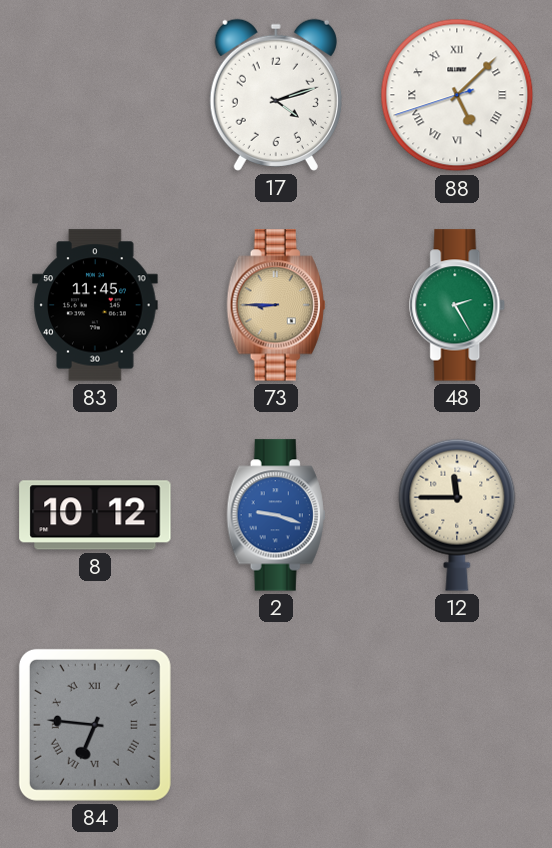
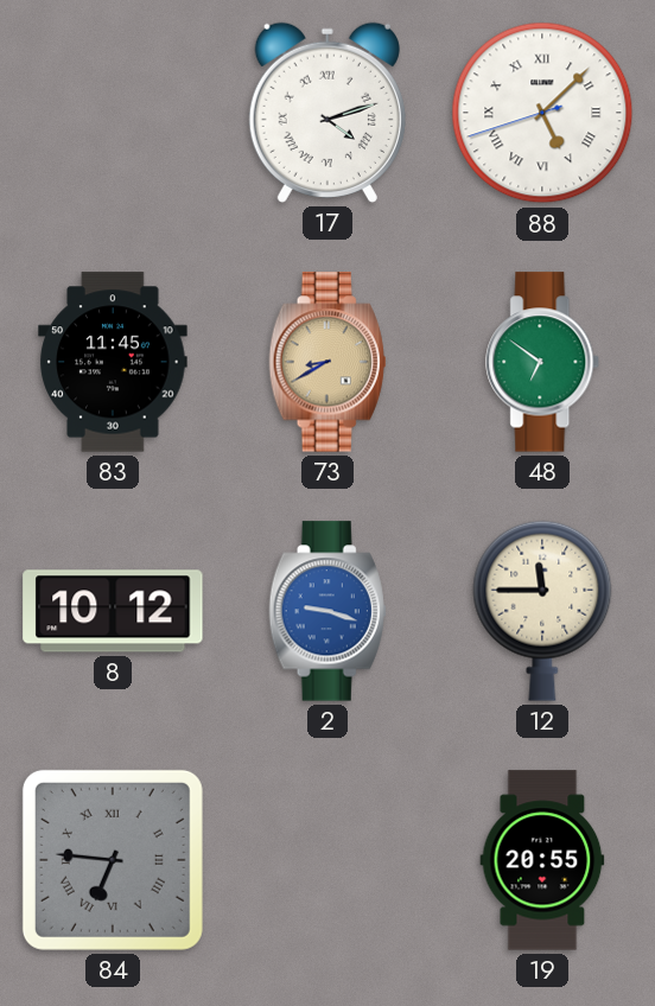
17 numerals: Arabic -> Roman
73: 8:45 -> 8:40
48: 2:25 -> 6:51
19: none -> 20:55
